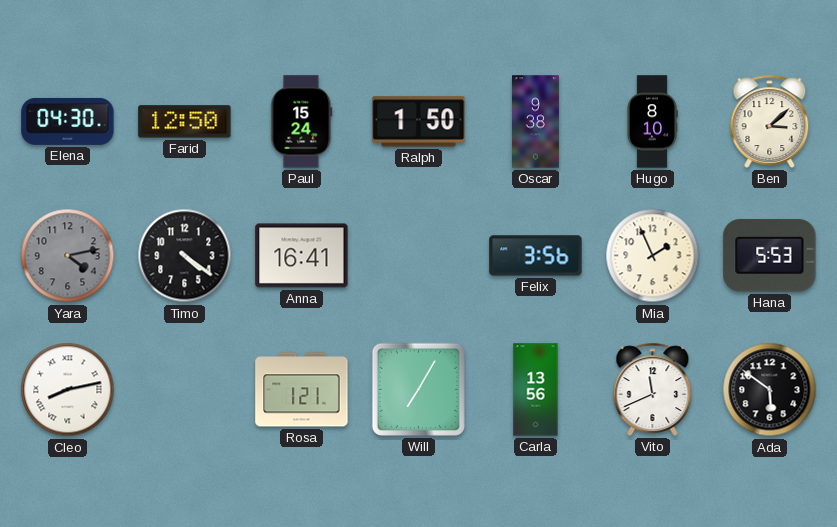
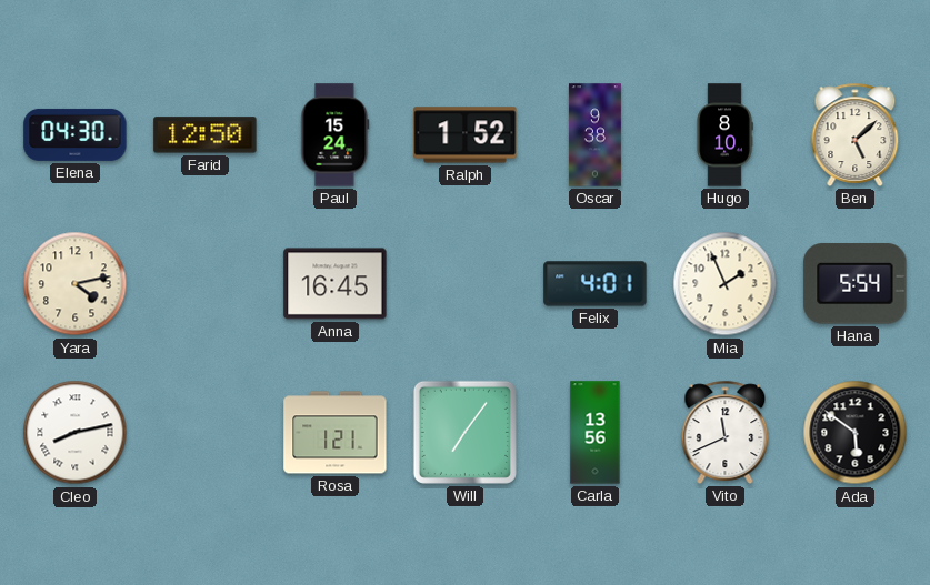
Ralph: 1:50 -> 1:52
Ben: 3:08 -> 5:08
Yara dial: grey -> cream
Timo: 4:21 -> none
Anna: 16:41 -> 16:45
Felix: 3:56 -> 4:01
Hana: 5:53 -> 5:54
Will: 7:05 -> 7:06
